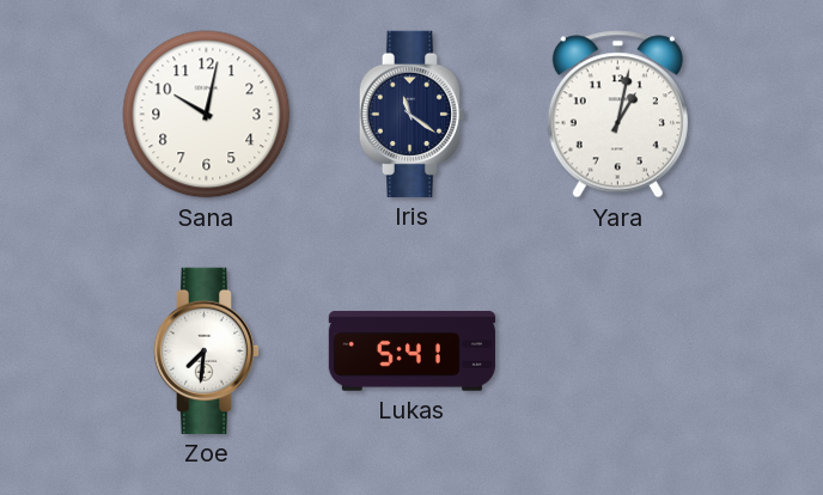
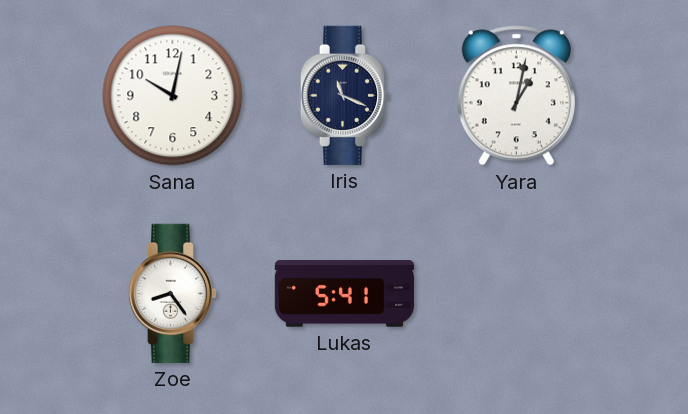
Iris: 11:21 -> 11:19
Zoe: 7:31 -> 8:24
